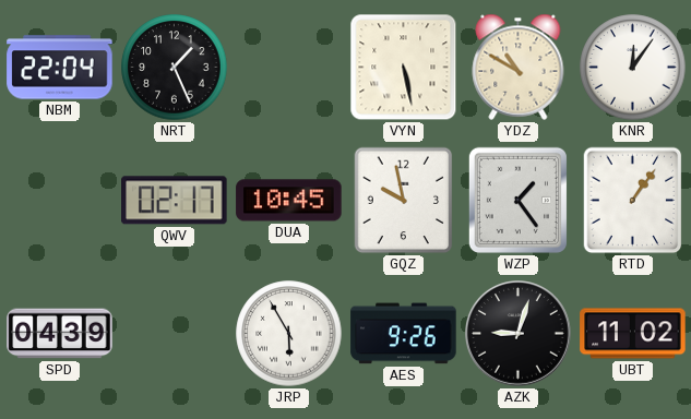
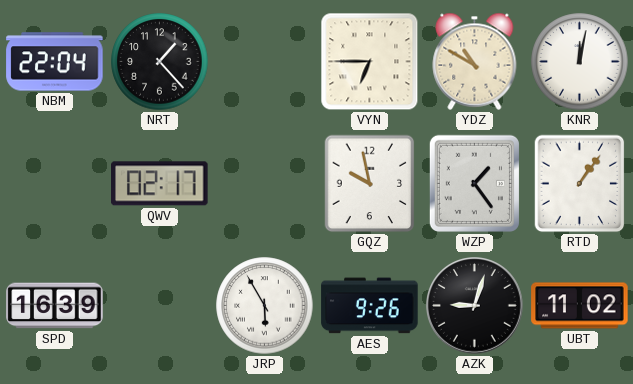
NRT: 1:26 -> 1:23
VYN: 5:28 -> 6:45
KNR: 12:06 -> 12:02
DUA: 10:45 -> none
SPD: 04:39 -> 16:39
